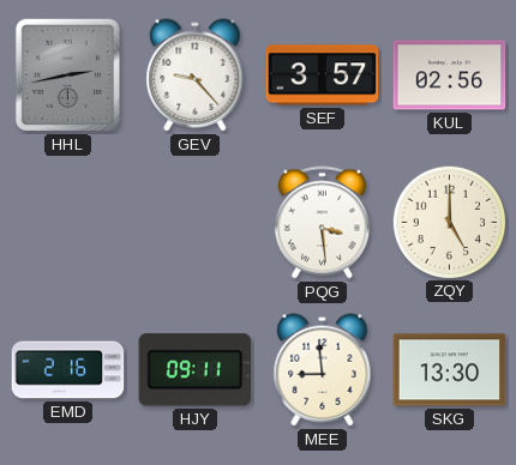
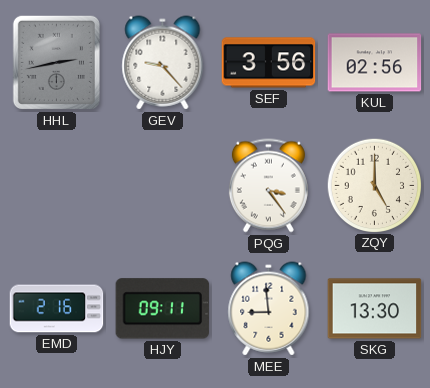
SEF: 3:57 -> 3:56
PQG: 3:29 -> 3:24
